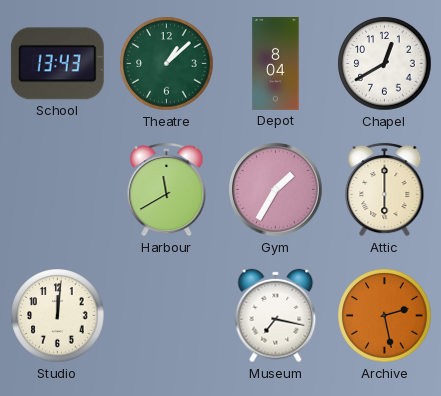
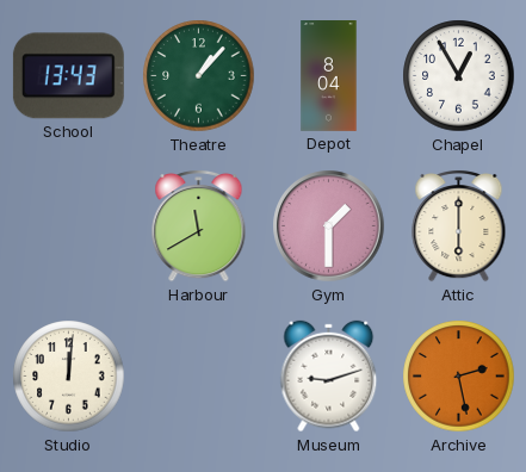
Theatre: 1:08 -> 1:07
Chapel: 12:40 -> 12:55
Gym: 1:35 -> 1:30
Museum: 7:17 -> 9:12
